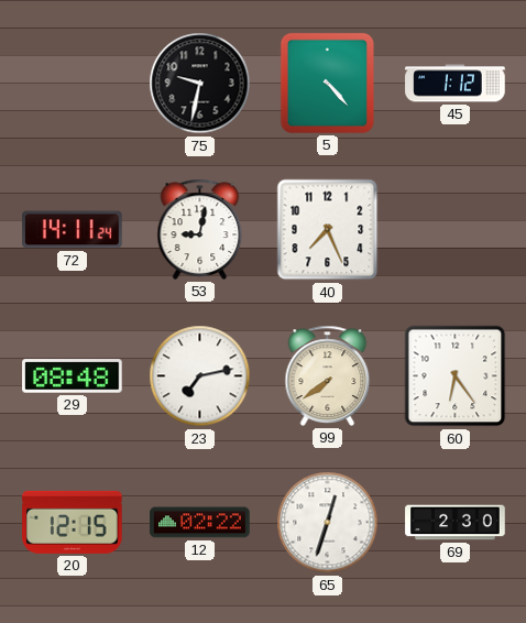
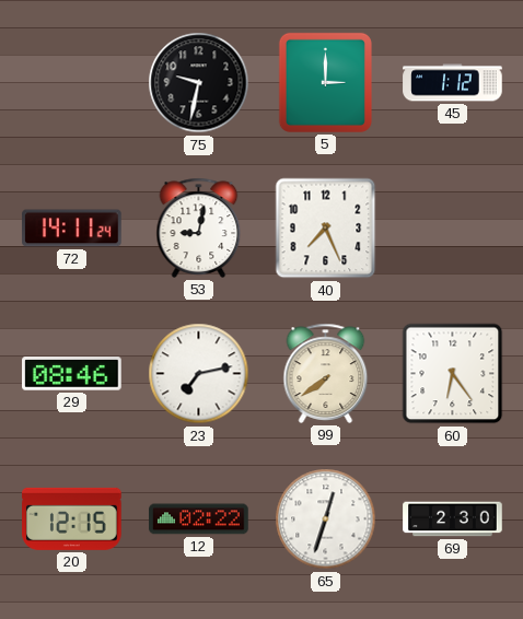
5: 4:23 -> 3:00
29: 08:48 -> 08:46
